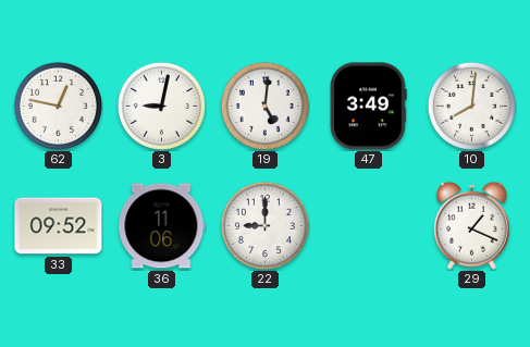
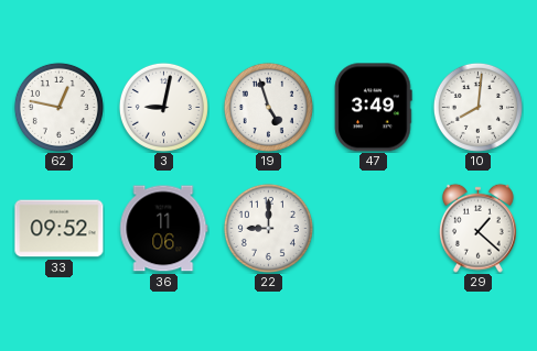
19: 5:01 -> 4:57
29: 1:19 -> 1:22
